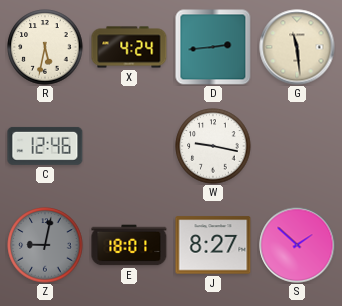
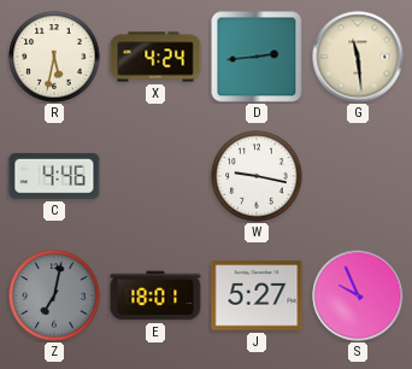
C: 12:46 -> 4:46
Z: 9:02 -> 7:02
J: 8:27 -> 5:27
S: 1:52 -> 9:56
